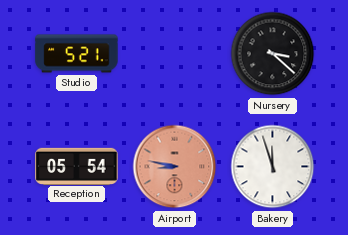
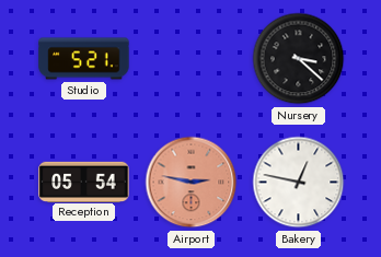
Airport: 8:47 -> 2:47
Bakery: 11:57 -> 12:47
